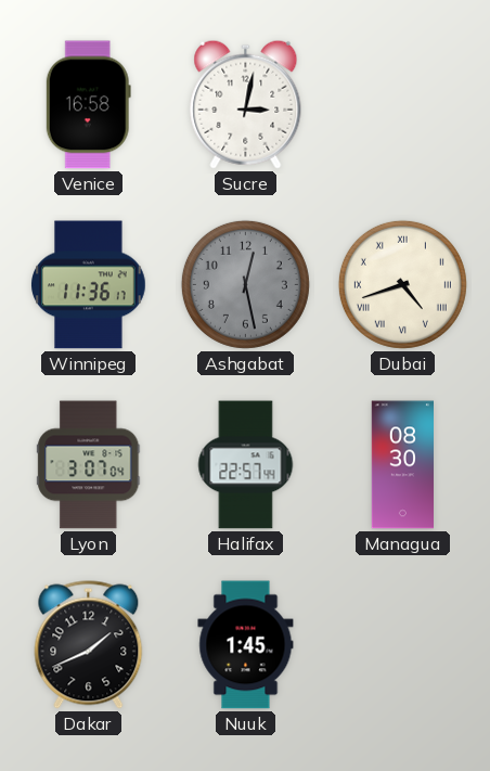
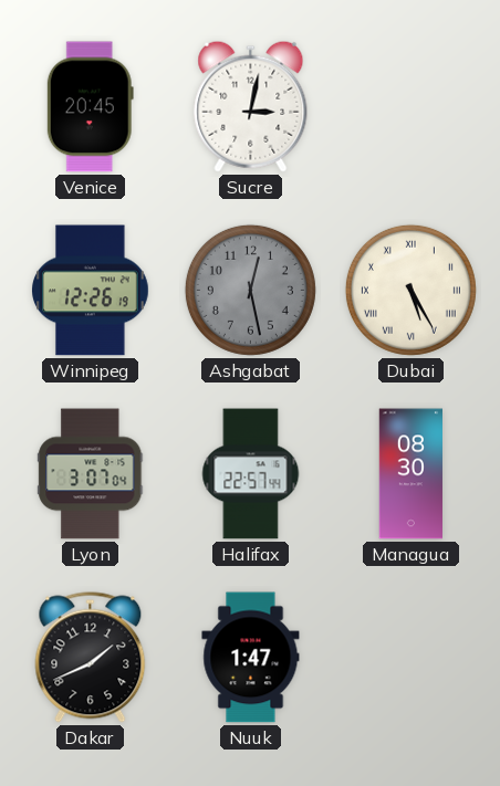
Venice: 16:58 -> 20:45
Winnipeg: 11:36 -> 12:26
Dubai: 4:42 -> 5:25
Nuuk: 1:45 -> 1:47
